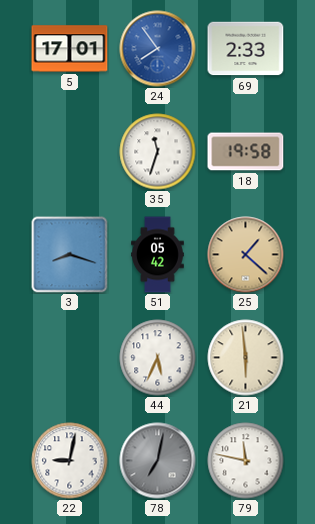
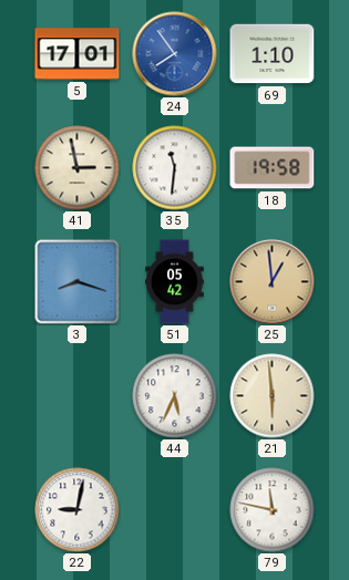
69: 2:33 -> 1:10
41: none -> 2:58
35: 11:33 -> 11:31
25: 1:22 -> 12:59
78: 7:02 -> none
